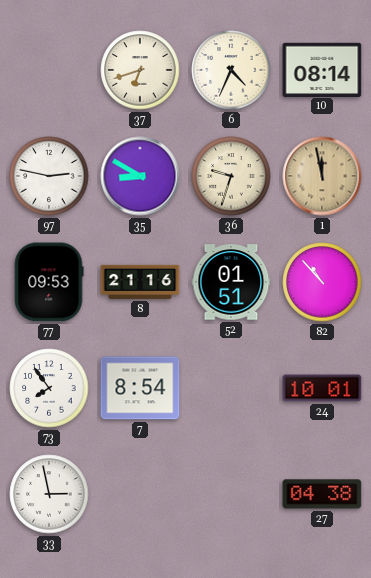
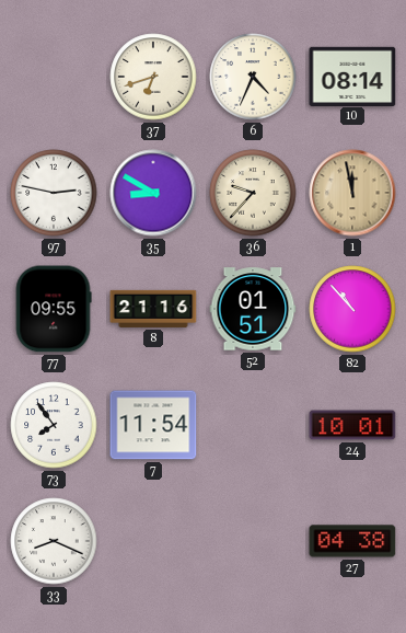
36: 9:33 -> 9:37
77: 09:53 -> 09:55
7: 8:54 -> 11:54
33: 2:58 -> 8:19
